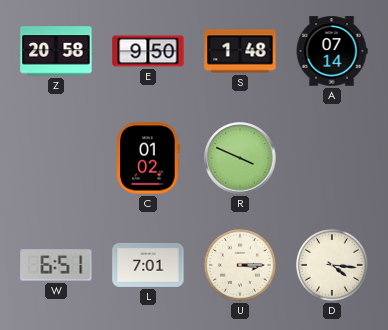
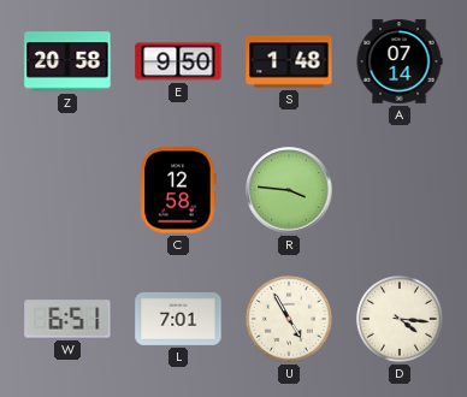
C: 01:02 -> 12:58
R: 3:49 -> 3:46
U: 3:15 -> 4:55
